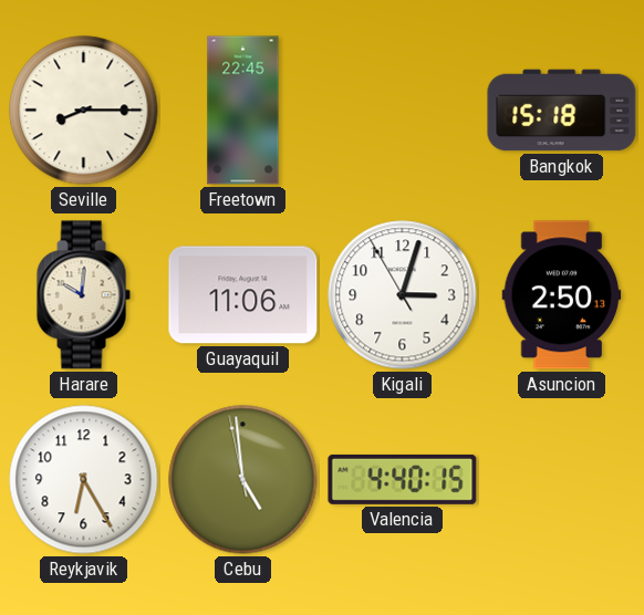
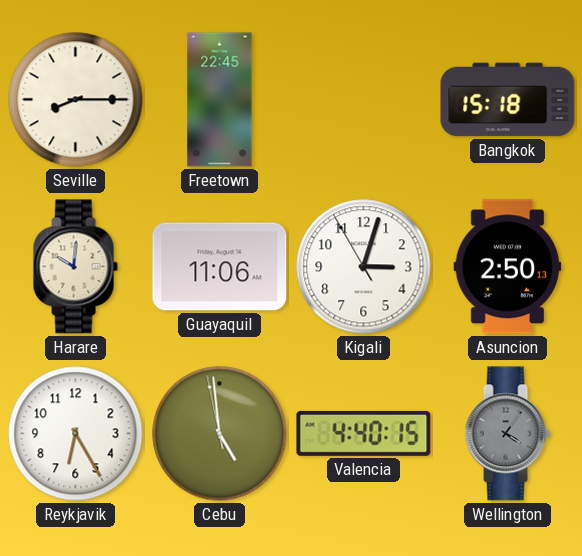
Wellington: none -> 4:06
